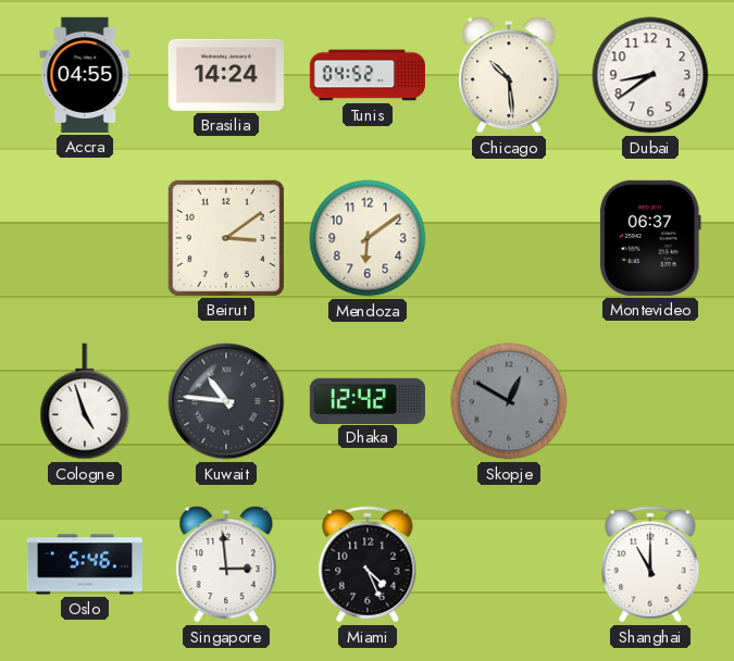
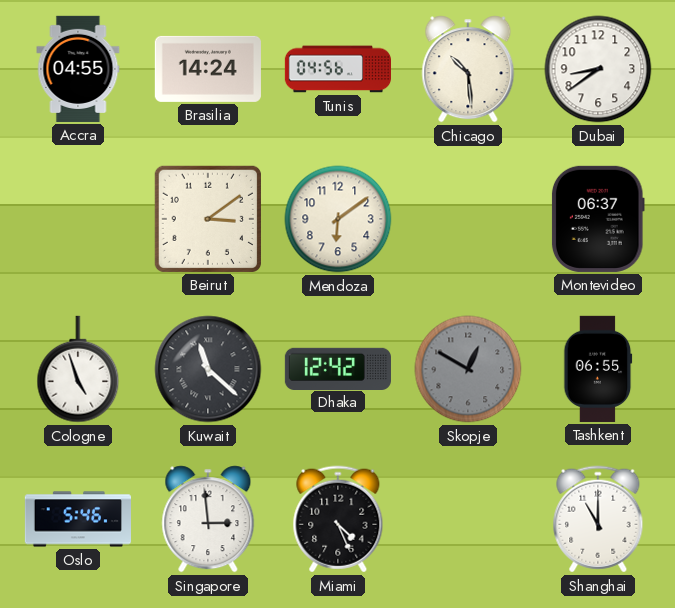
Tunis: 04:52 -> 04:56
Kuwait: 10:46 -> 11:22
Tashkent: none -> 06:55
